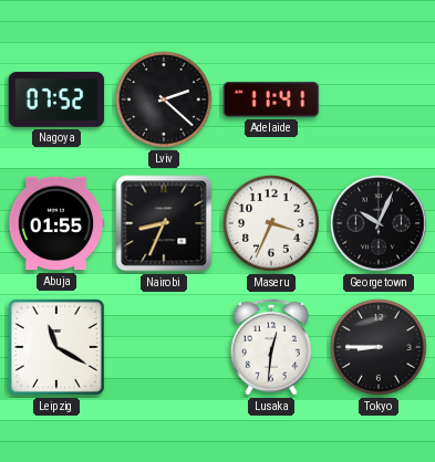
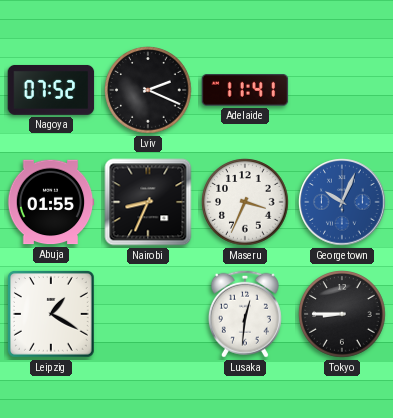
Lviv: 2:22 -> 2:19
Georgetown dial: black -> blue
Leipzig: 11:20 -> 1:20
